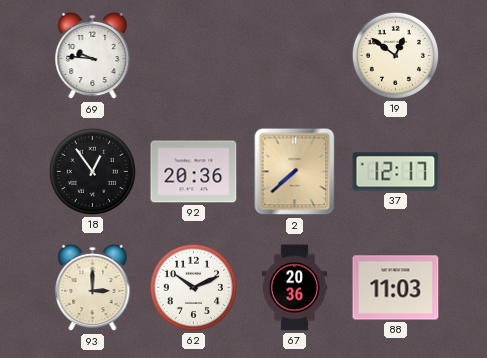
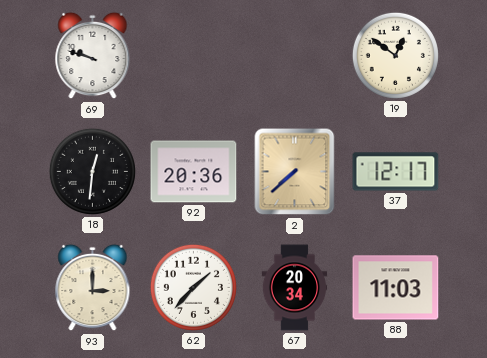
69: 9:46 -> 9:48
18: 12:54 -> 12:31
62: 10:11 -> 1:37
67: 20:36 -> 20:34
